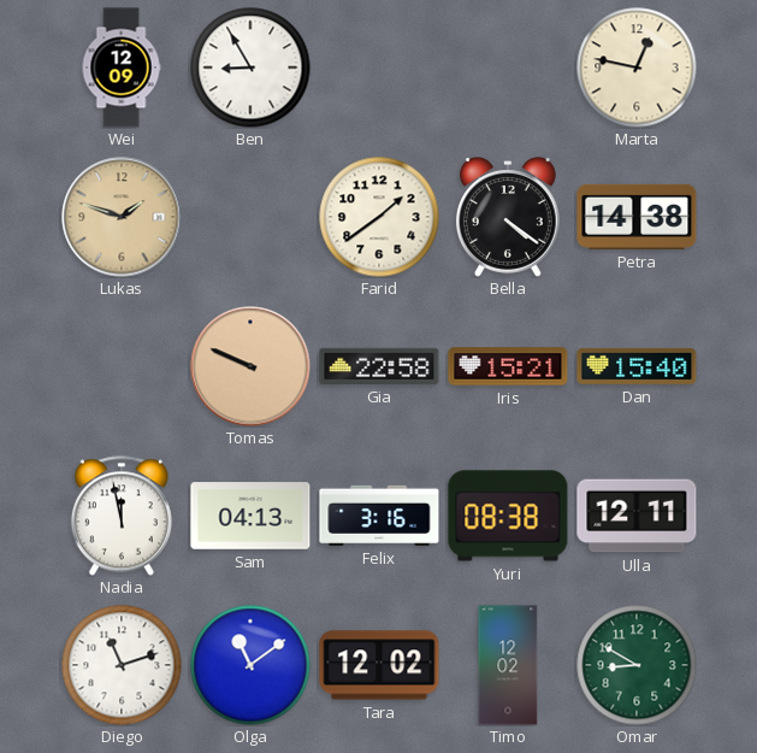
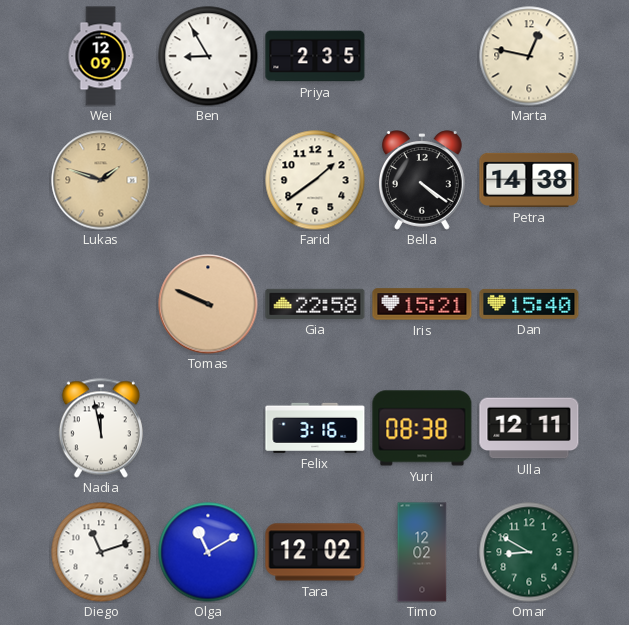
Priya: none -> 2:35
Sam: 04:13 -> none
Olga: 11:09 -> 11:10
